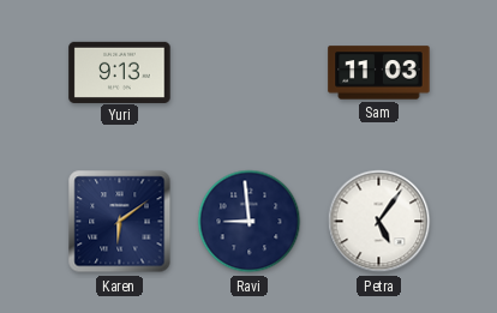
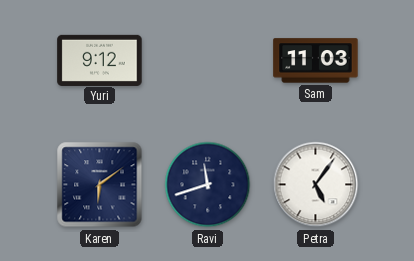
Yuri: 9:13 -> 9:12
Ravi: 8:59 -> 11:42
